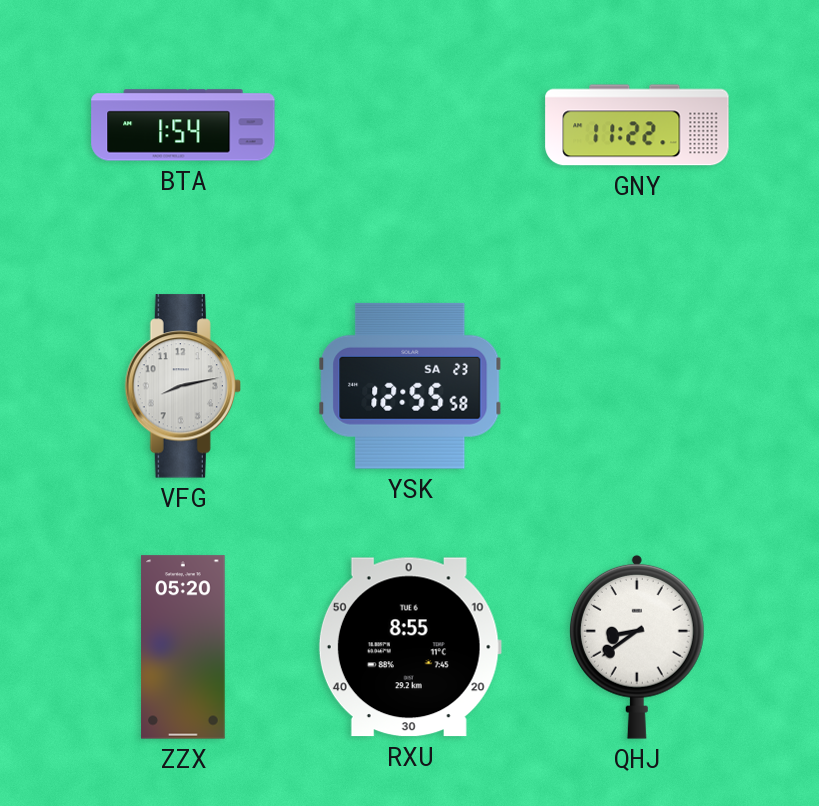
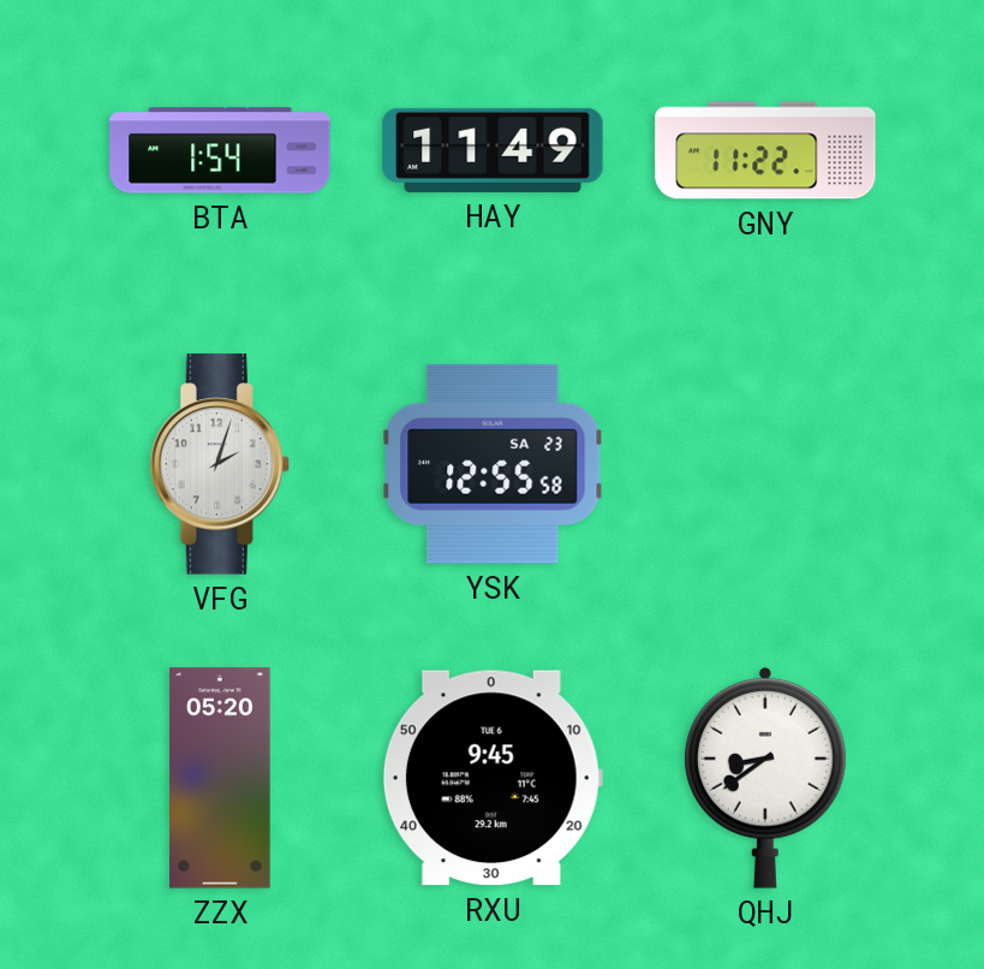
HAY: none -> 11:49
VFG: 8:13 -> 2:03
RXU: 8:55 -> 9:45
